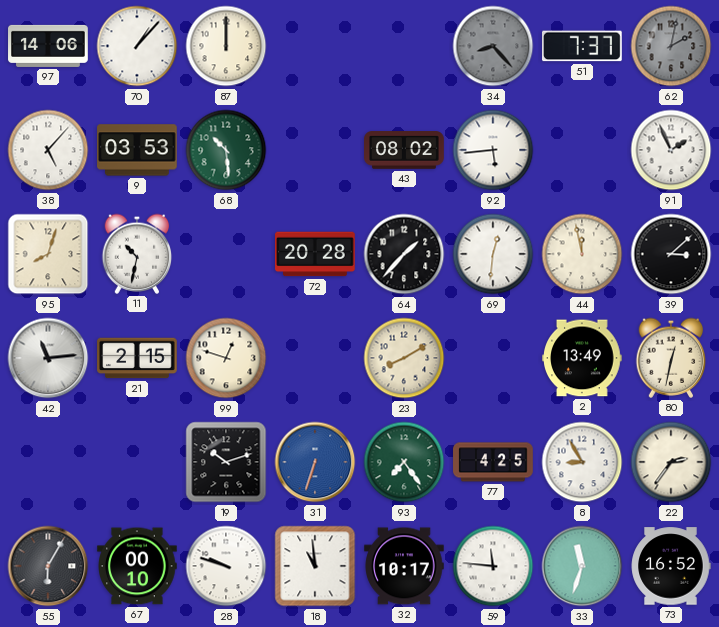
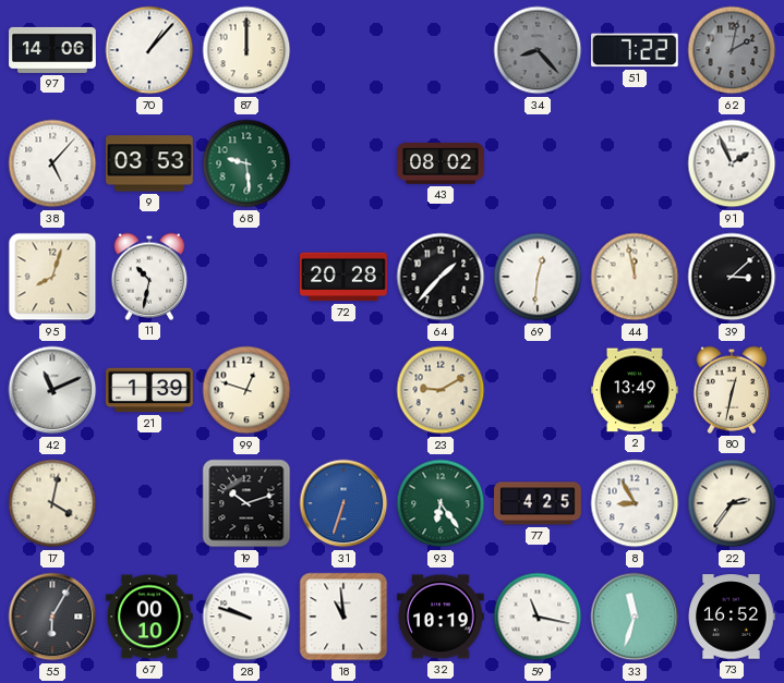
51: 7:37 -> 7:22
68: 10:29 -> 9:29
92: 5:44 -> none
42: 11:14 -> 11:11
21: 2:15 -> 1:39
23: 8:10 -> 9:10
17: none -> 4:02
93: 7:24 -> 6:24
32: 10:17 -> 10:19
59: 11:46 -> 11:17
